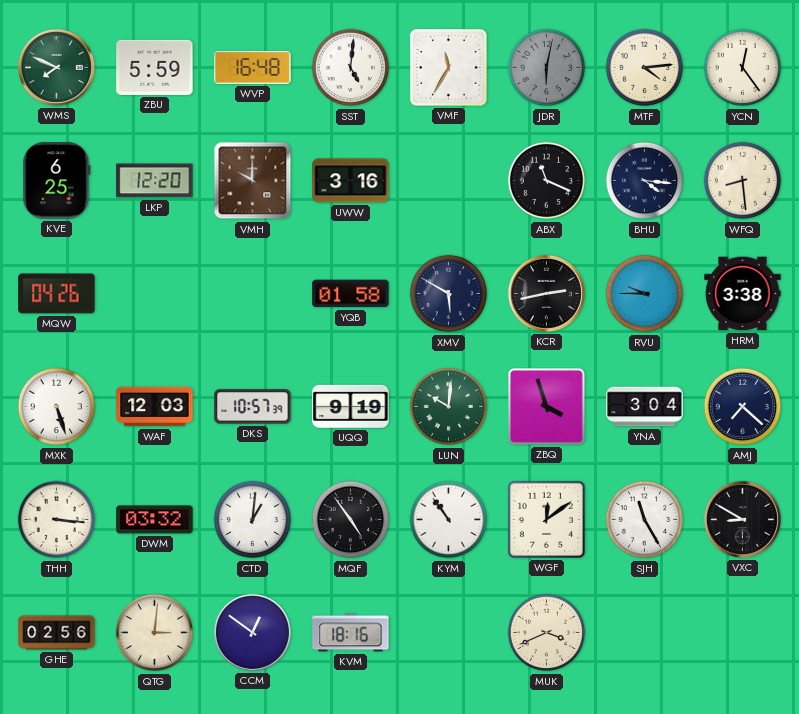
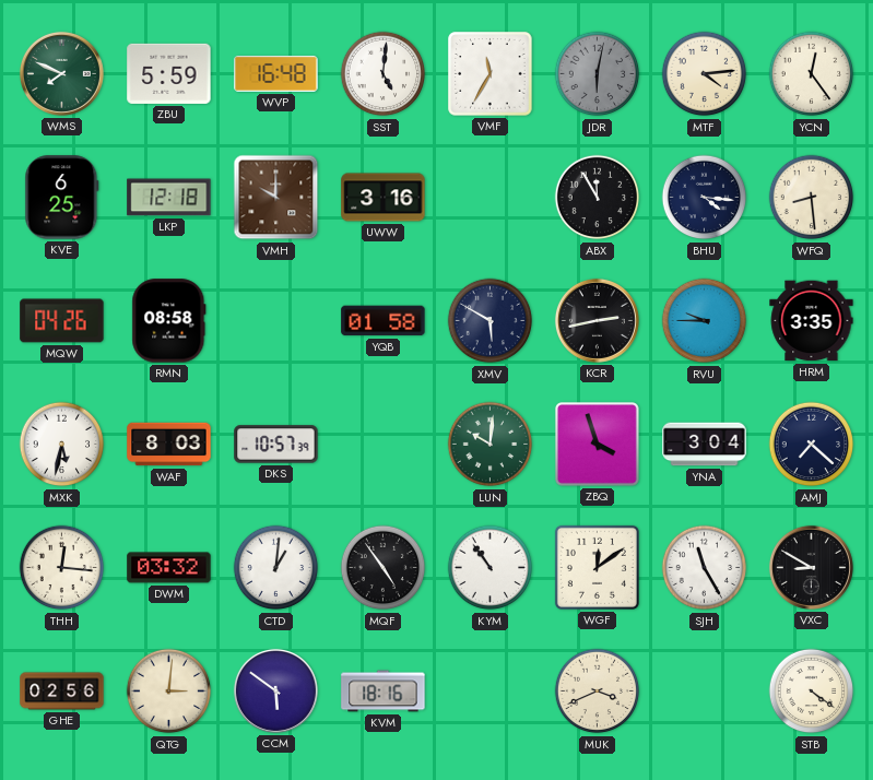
LKP: 12:20 -> 12:18
ABX: 11:19 -> 11:55
RMN: none -> 08:58
HRM: 3:38 -> 3:35
MXK: 5:27 -> 5:32
WAF: 12:03 -> 8:03
UQQ: 9:19 -> none
THH: 3:16 -> 12:16
CCM: 12:51 -> 5:51
STB: none -> 4:21
